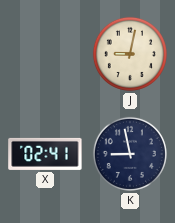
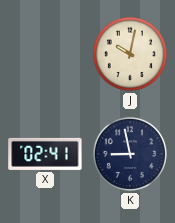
J: 9:02 -> 10:02
